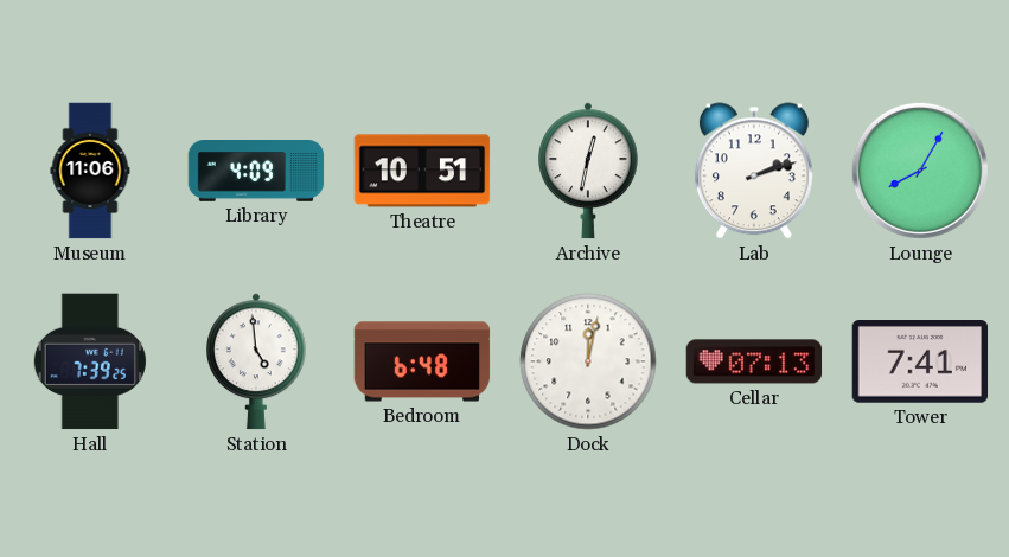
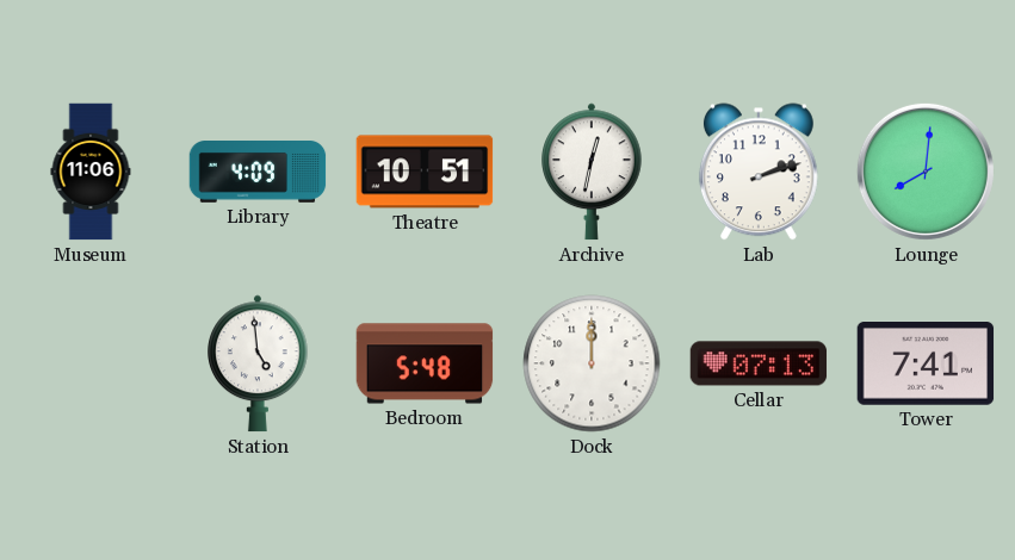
Lounge: 8:05 -> 8:01
Hall: 7:39 -> none
Bedroom: 6:48 -> 5:48
Dock: 12:02 -> 12:00
